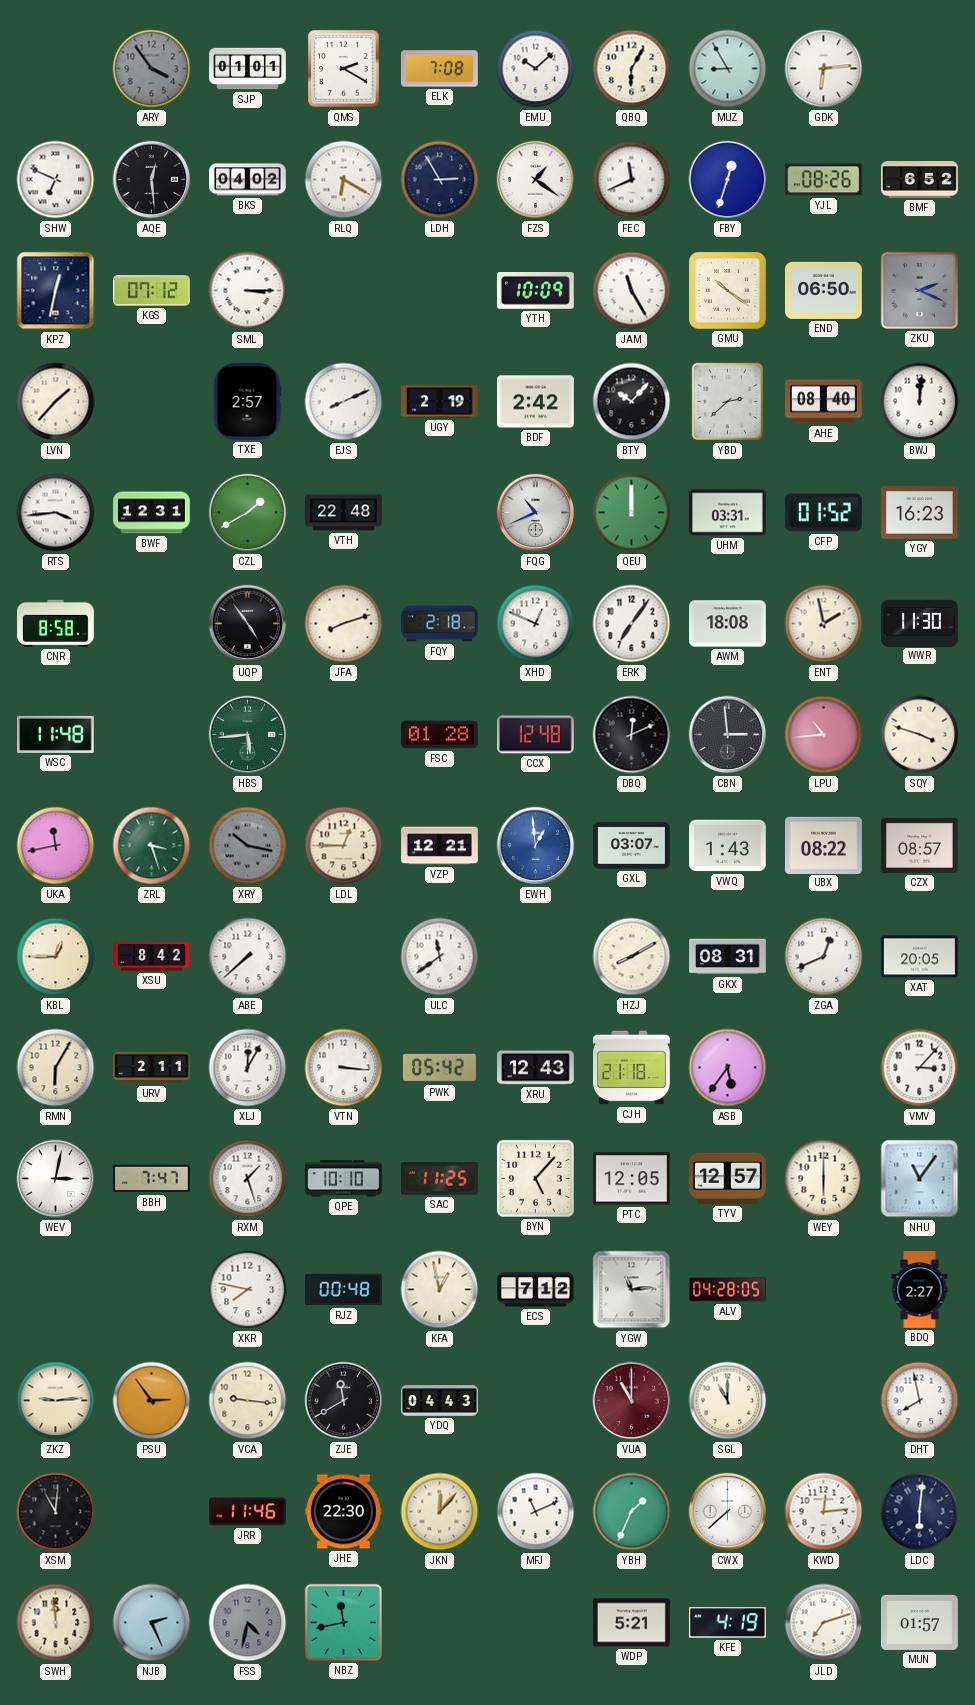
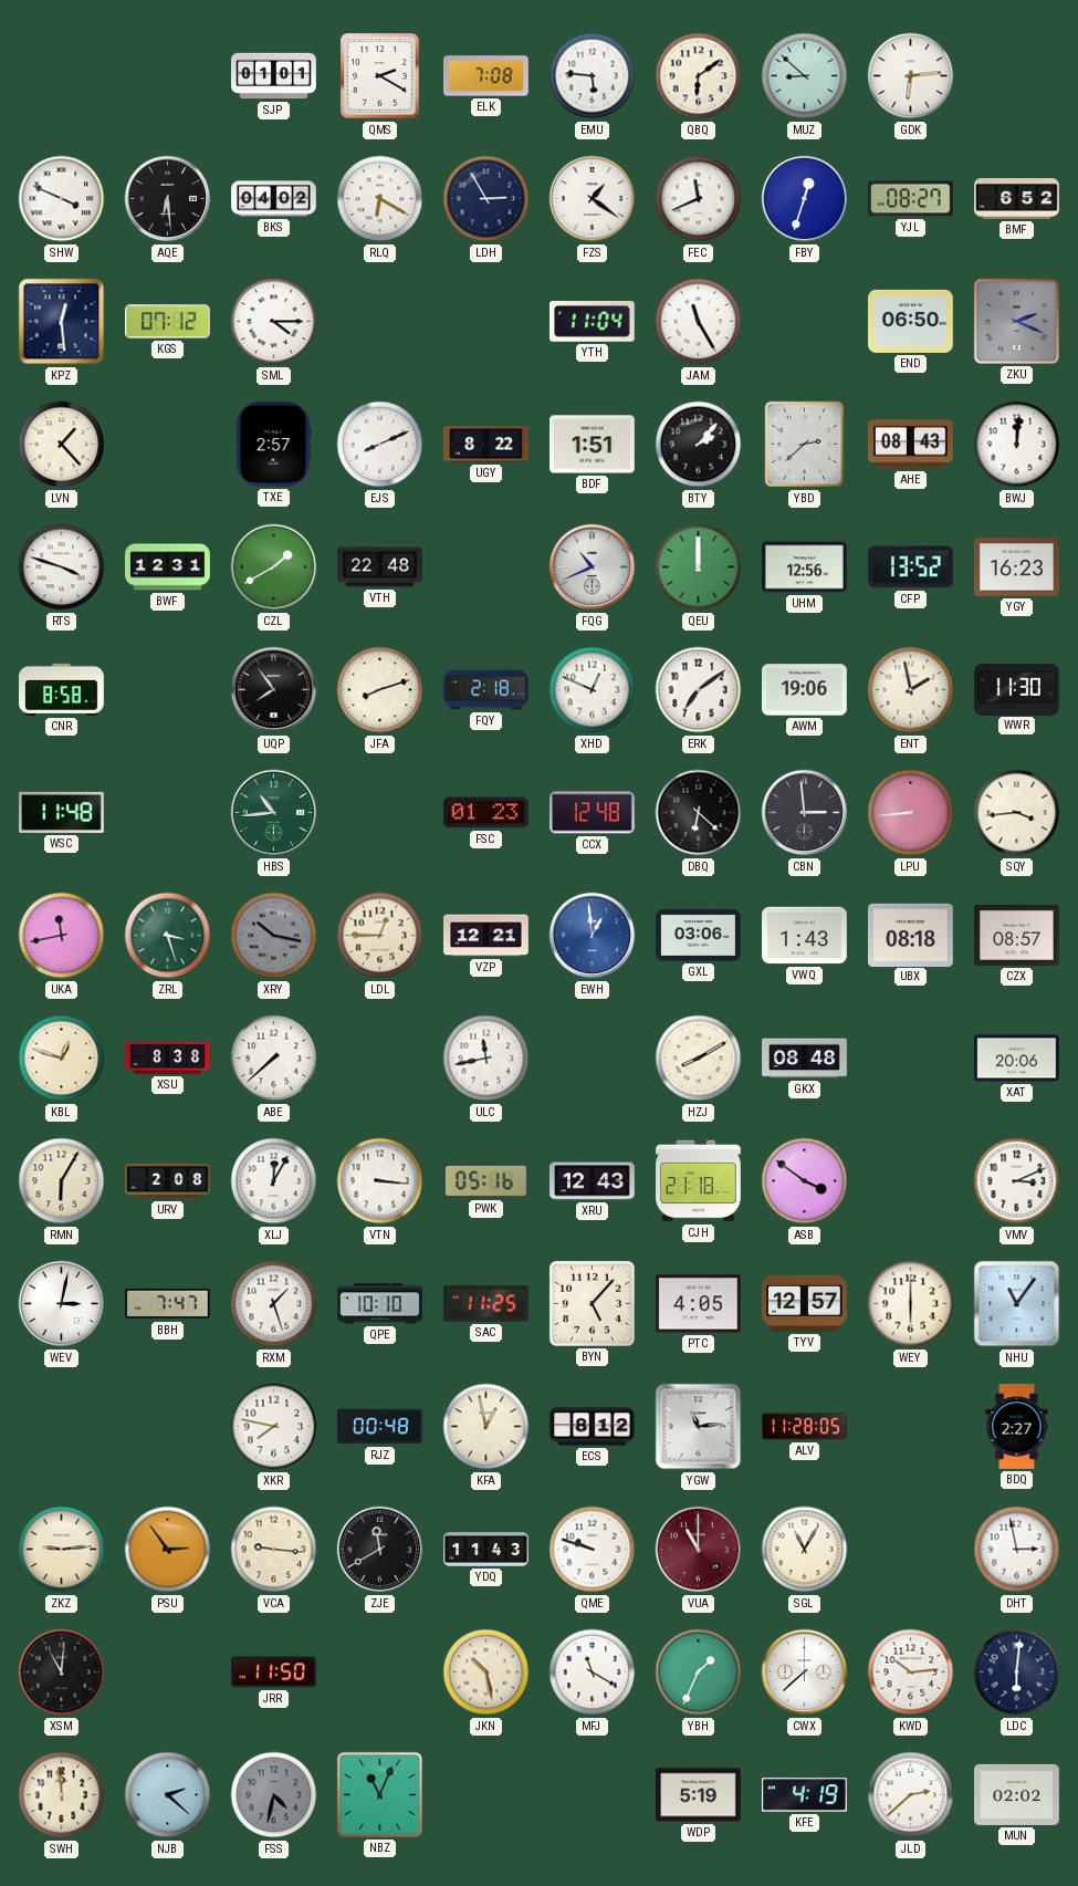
ARY: 3:54 -> none
EMU: 10:08 -> 5:46
QBQ: 6:05 -> 6:09
MUZ: 8:55 -> 8:52
SHW: 6:49 -> 3:49
AQE: 12:29 -> 6:29
YJL: 08:26 -> 08:27
KPZ: 12:32 -> 12:29
SML: 3:15 -> 4:15
YTH: 10:09 -> 11:04
GMU: 10:21 -> none
LVN: 1:37 -> 1:23
UGY: 2:19 -> 8:22
BDF: 2:42 -> 1:51
BTY: 10:07 -> 2:07
AHE: 08:40 -> 08:43
RTS: 3:44 -> 3:48
UHM: 03:31 -> 12:56
CFP: 01:52 -> 13:52
UQP: 4:54 -> 7:54
ERK: 7:06 -> 7:09
AWM: 18:08 -> 19:06
HBS: 5:44 -> 10:44
FSC: 01:28 -> 01:23
DBQ: 12:11 -> 6:22
LPU: 10:44 -> 8:44
SQY: 3:48 -> 3:44
GXL: 03:07 -> 03:06
UBX: 08:22 -> 08:18
KBL: 12:45 -> 12:48
XSU: 8:42 -> 8:38
ULC: 11:39 -> 11:43
GKX: 08:31 -> 08:48
ZGA: 12:41 -> none
XAT: 20:05 -> 20:06
URV: 2:11 -> 2:08
PWK: 05:42 -> 05:16
ASB: 5:36 -> 3:51
VMV: 3:07 -> 3:11
PTC: 12:05 -> 4:05
ECS: 7:12 -> 8:12
ALV: 04:28 -> 11:28
YDQ: 04:43 -> 11:43
QME: none -> 9:48
SGL: 11:00 -> 11:05
DHT: 7:58 -> 2:58
JRR: 11:46 -> 11:50
JHE: 22:30 -> none
JKN: 12:07 -> 10:28
MFJ: 11:11 -> 11:20
KWD: 12:14 -> 10:14
NJB: 2:26 -> 2:22
NBZ: 11:43 -> 11:04
WDP: 5:21 -> 5:19
JLD: 7:12 -> 2:38
MUN: 01:57 -> 02:02
